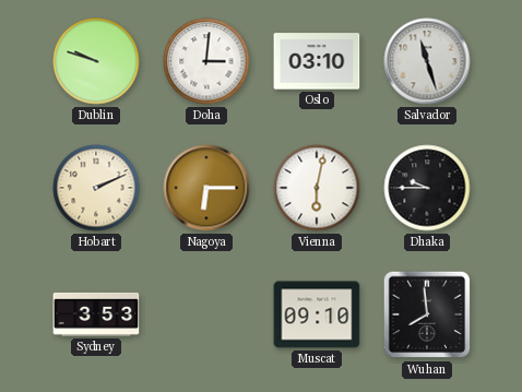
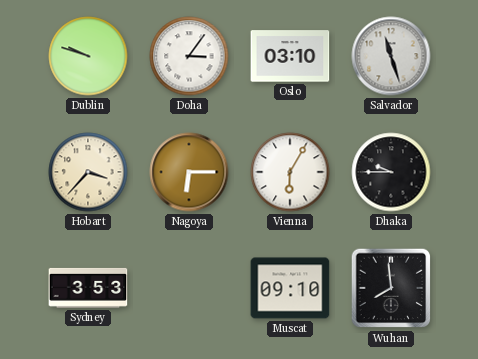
Doha: 3:01 -> 3:06
Hobart: 2:11 -> 3:37
Vienna: 6:02 -> 6:05
